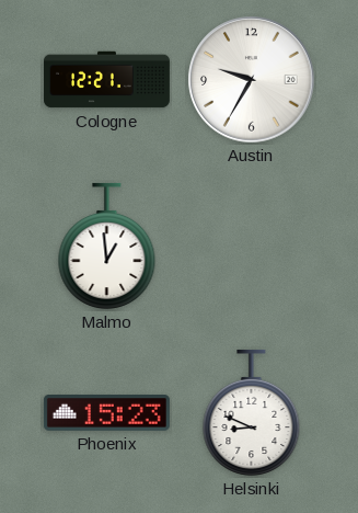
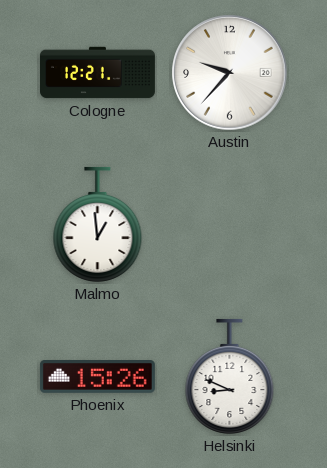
Austin: 9:35 -> 9:37
Phoenix: 15:23 -> 15:26
